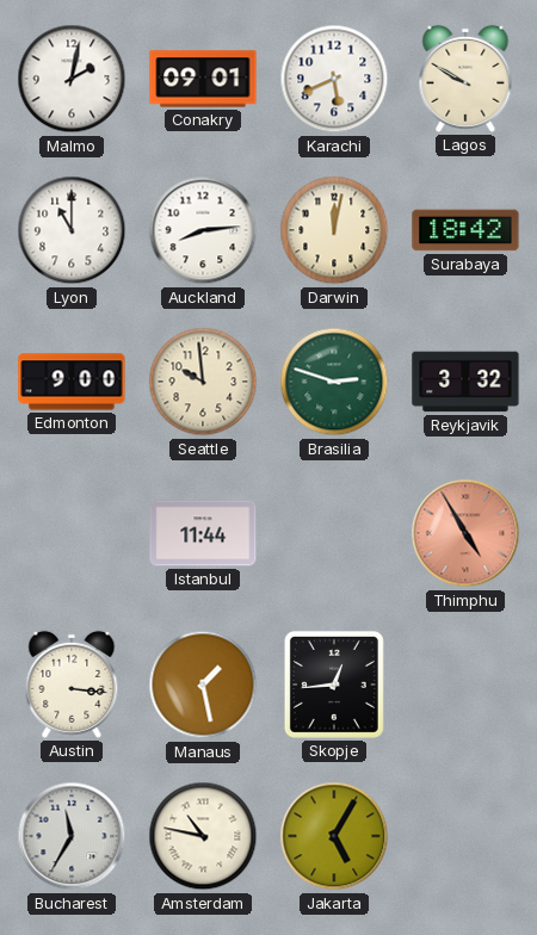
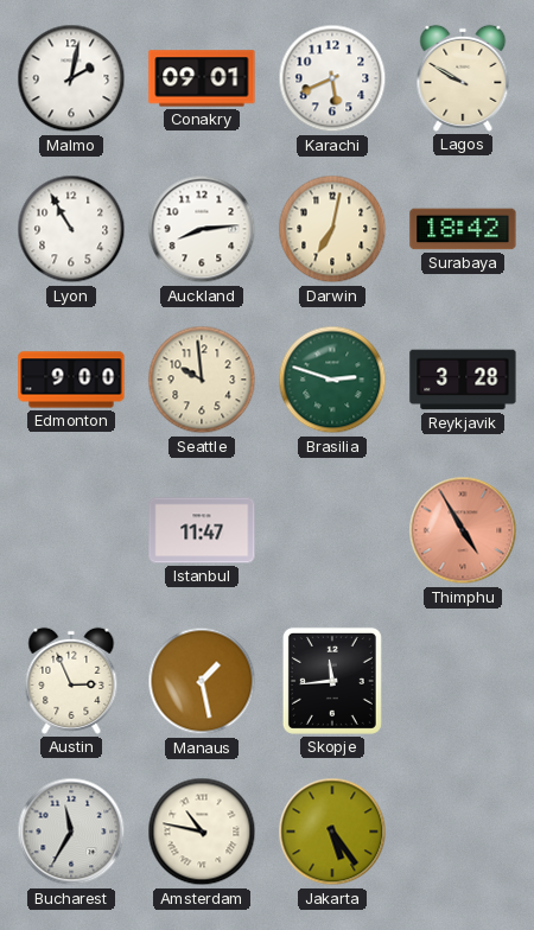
Lyon: 11:00 -> 10:55
Darwin: 12:02 -> 7:02
Reykjavik: 3:32 -> 3:28
Istanbul: 11:44 -> 11:47
Austin: 3:16 -> 2:56
Skopje: 12:44 -> 11:44
Jakarta: 5:05 -> 5:24
